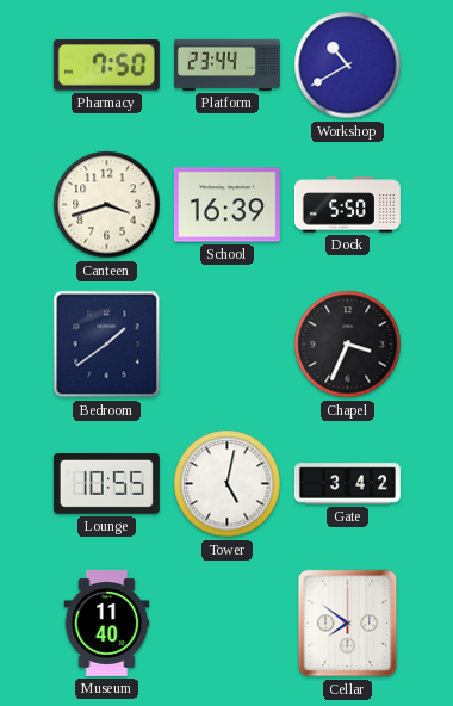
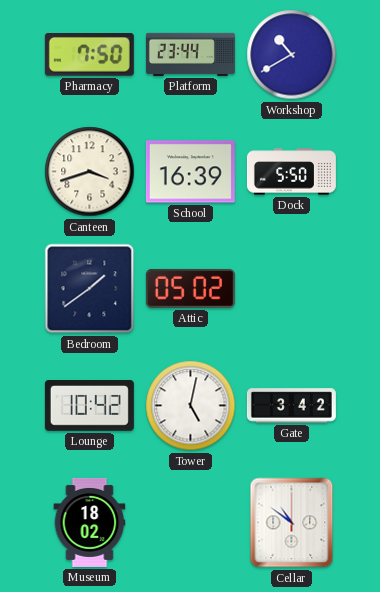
Attic: none -> 05:02
Chapel: 3:34 -> none
Lounge: 10:55 -> 10:42
Museum: 11:40 -> 18:02
Cellar: 7:51 -> 10:51
